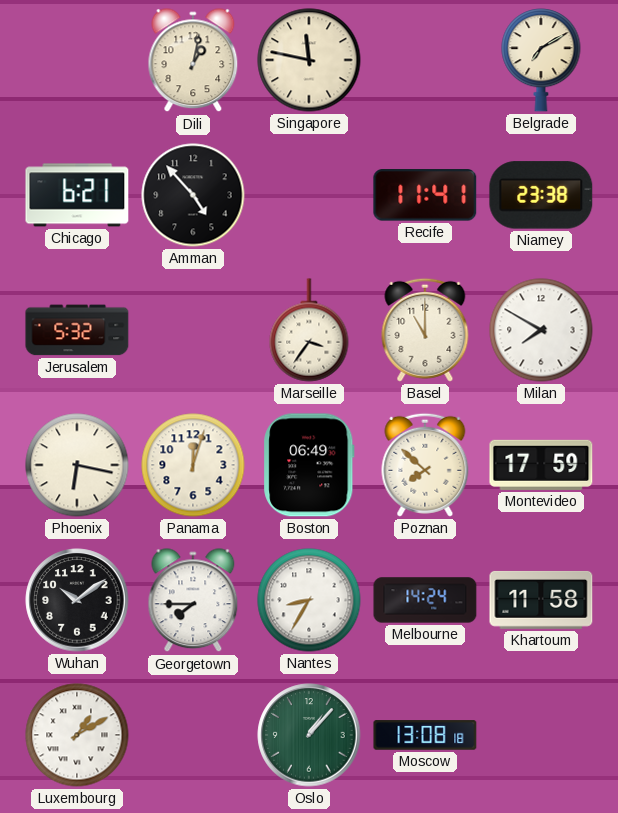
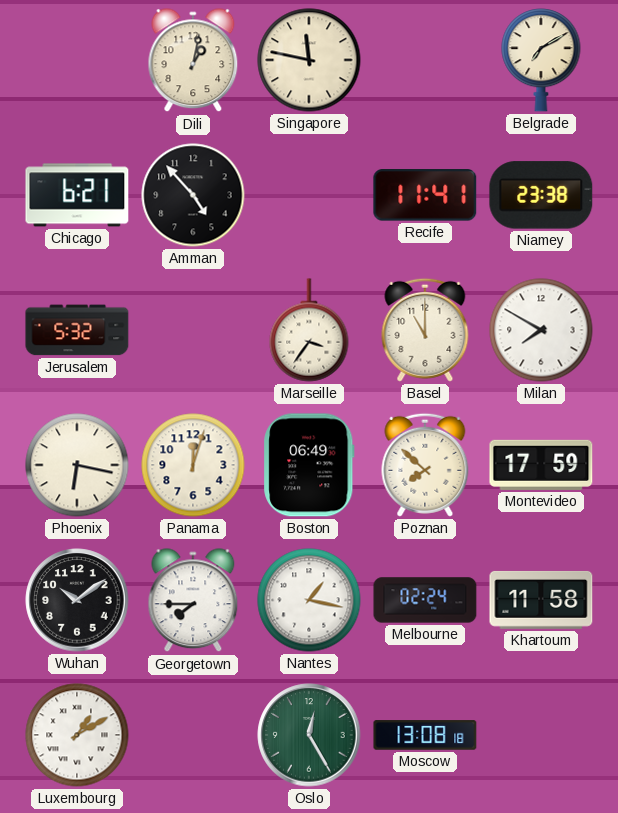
Nantes: 8:35 -> 1:17
Melbourne: 14:24 -> 02:24
Oslo: 1:07 -> 12:25
